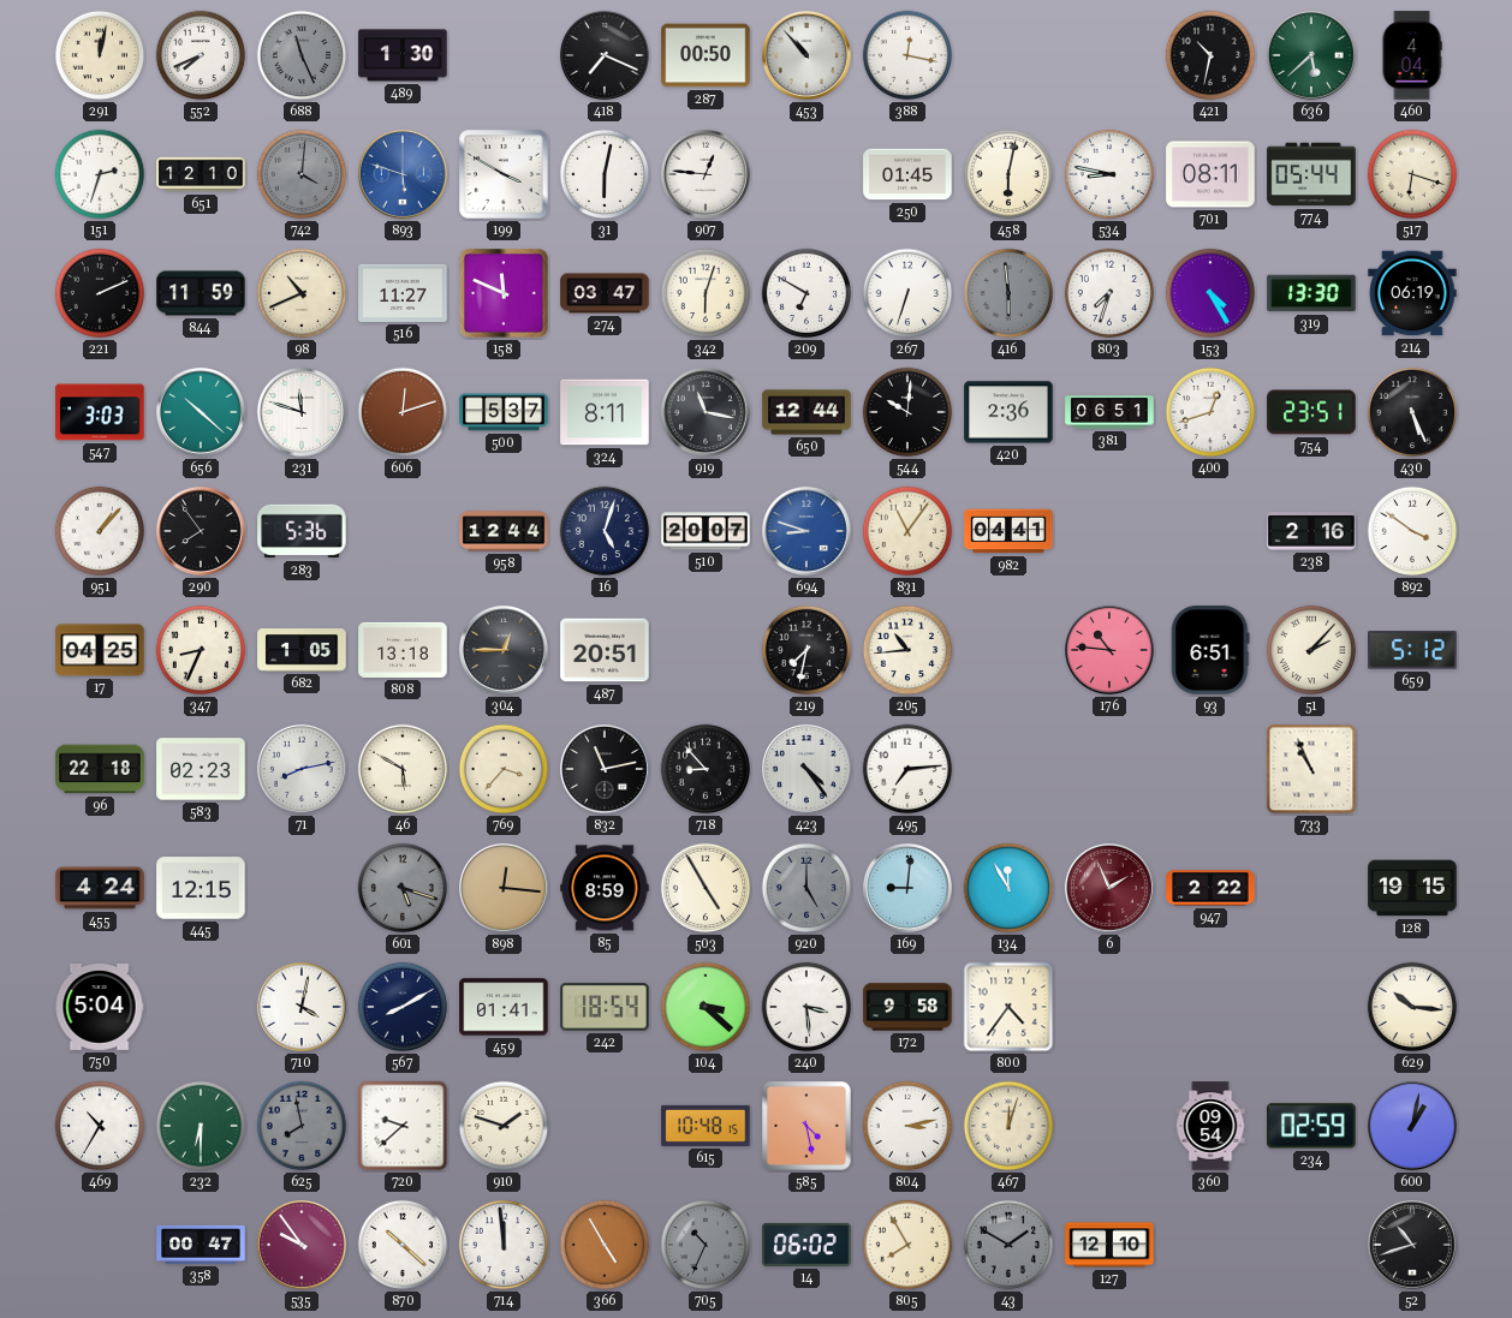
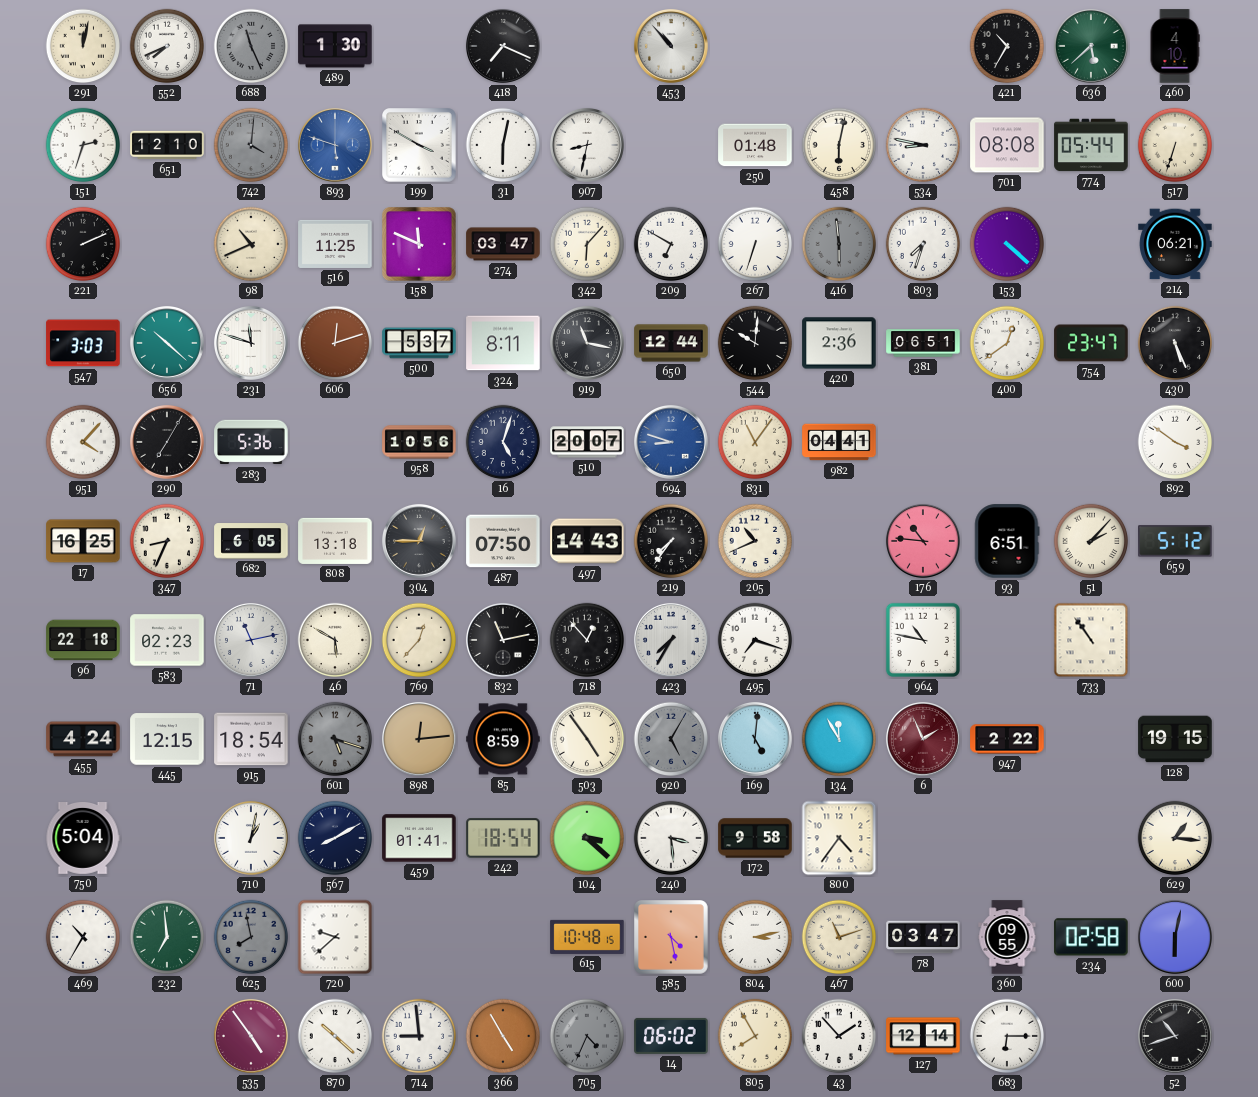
287: 00:50 -> none
388: 12:17 -> none
421: 10:32 -> 10:35
460: 4:04 -> 4:10
907: 12:46 -> 8:32
250: 01:45 -> 01:48
701: 08:11 -> 08:08
517: 6:18 -> 6:33
844: 11:59 -> none
516: 11:27 -> 11:25
342: 6:03 -> 6:07
153: 4:25 -> 4:22
319: 13:30 -> none
214: 06:19 -> 06:21
400: 12:42 -> 12:39
754: 23:51 -> 23:47
951: 1:07 -> 4:07
290: 7:54 -> 7:05
958: 12:44 -> 10:56
238: 2:16 -> none
17: 04:25 -> 16:25
682: 1:05 -> 6:05
487: 20:51 -> 07:50
497: none -> 14:43
219: 7:32 -> 7:36
205: 10:44 -> 10:41
71: 8:13 -> 11:13
769: 3:37 -> 12:37
718: 8:53 -> 12:53
423: 4:24 -> 7:35
495: 7:14 -> 7:18
964: none -> 10:47
733: 10:56 -> 10:54
915: none -> 18:54
898: 12:16 -> 12:14
503: 4:55 -> 4:54
920: 5:00 -> 5:05
169: 9:01 -> 5:01
710: 4:02 -> 1:02
629: 10:16 -> 1:16
232: 6:30 -> 6:59
910: 1:48 -> none
467: 12:03 -> 11:12
78: none -> 03:47
360: 09:54 -> 09:55
234: 02:59 -> 02:58
600: 1:02 -> 6:02
358: 00:47 -> none
535: 9:54 -> 4:54
714: 11:59 -> 8:59
705: 10:34 -> 4:34
43: 1:50 -> 1:53
43 dial: grey -> white
127: 12:10 -> 12:14
683: none -> 6:15
